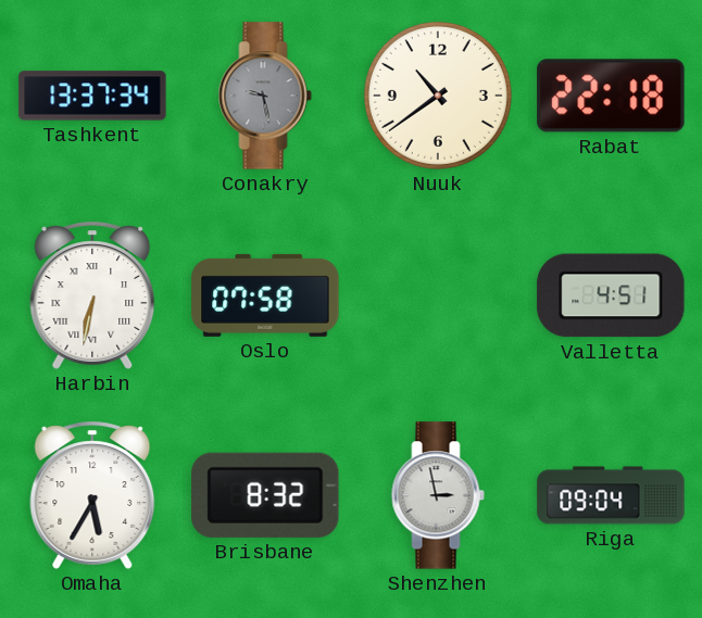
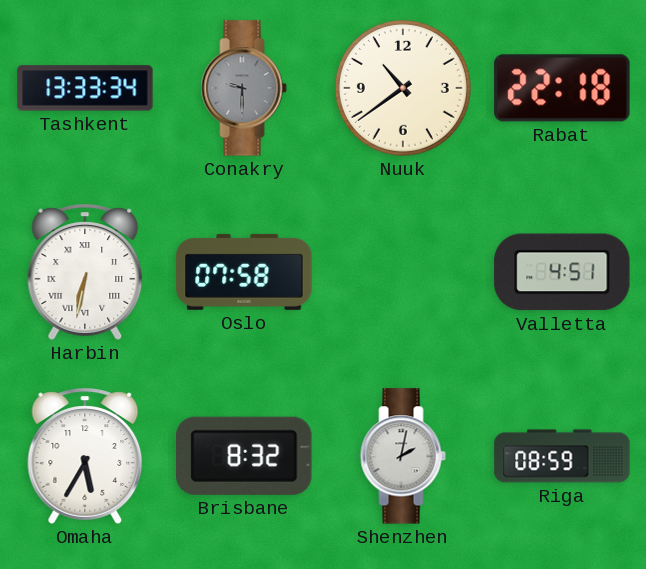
Tashkent: 13:37 -> 13:33
Conakry: 9:28 -> 9:30
Shenzhen: 2:58 -> 2:02
Riga: 09:04 -> 08:59
